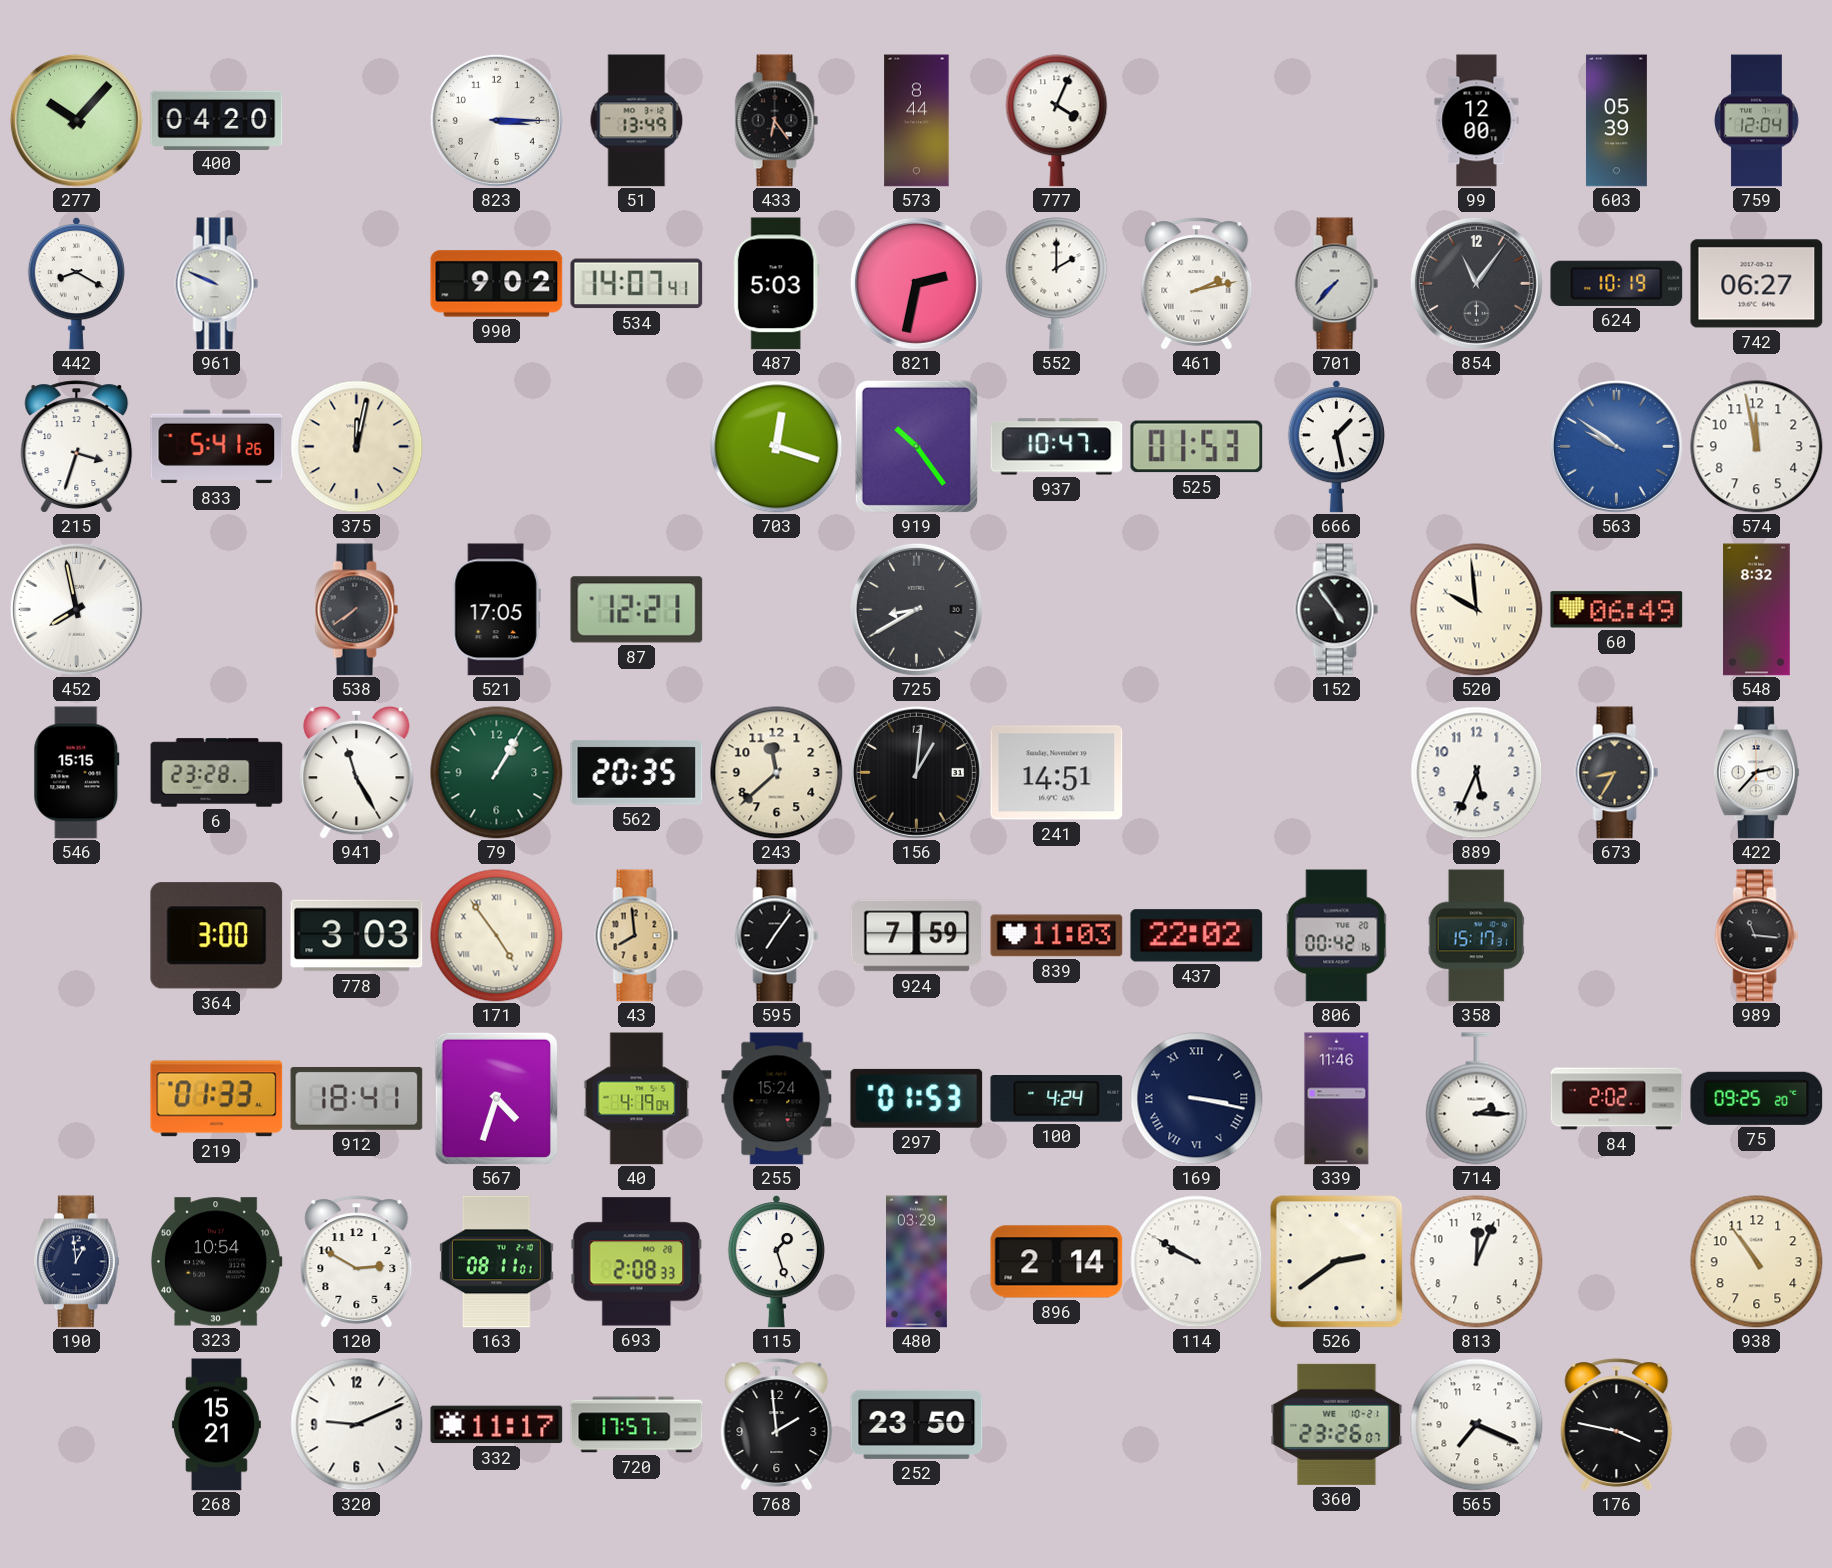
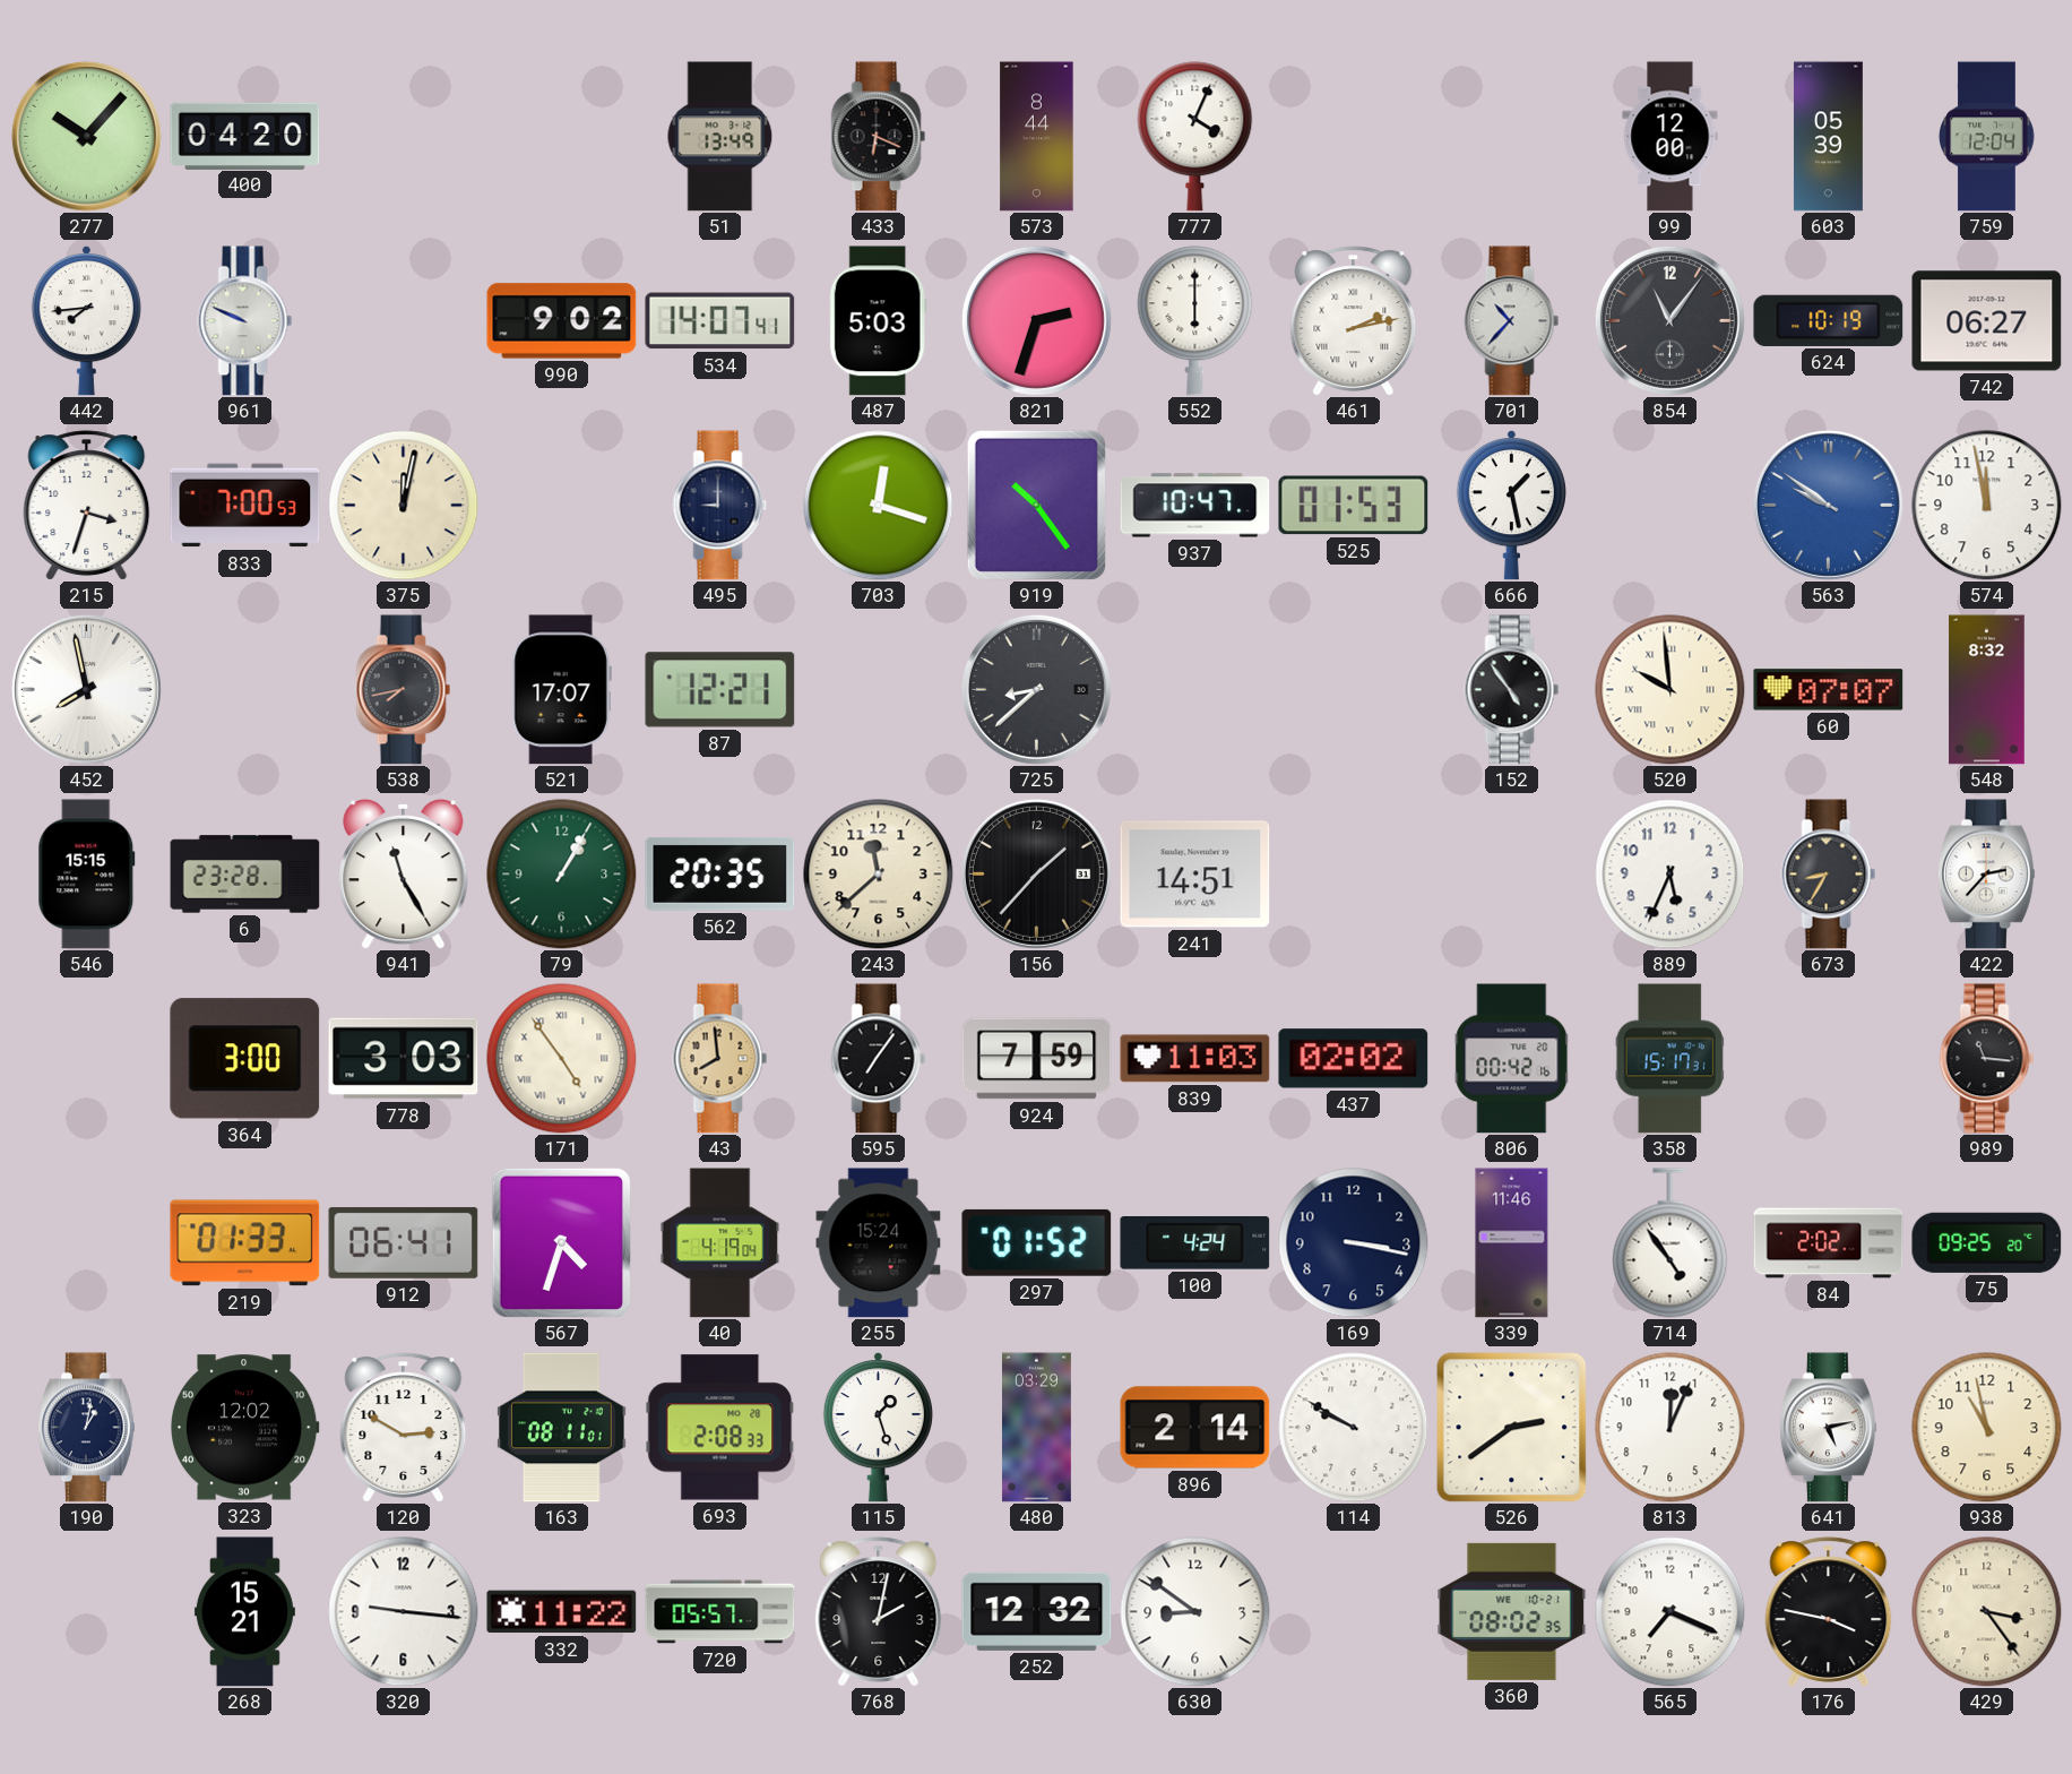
823: 3:15 -> none
433: 6:24 -> 6:19
442: 8:20 -> 7:44
821: 2:32 -> 2:33
552: 2:00 -> 6:00
701: 7:37 -> 10:37
833: 5:41 -> 7:00
495: none -> 9:00
538: 7:39 -> 7:43
521: 17:05 -> 17:07
725: 8:40 -> 8:38
60: 06:49 -> 07:07
156: 1:01 -> 1:37
437: 22:02 -> 02:02
912: 18:41 -> 06:41
297: 01:53 -> 01:52
169 numerals: Roman -> Arabic
714: 2:15 -> 4:54
190: 12:59 -> 1:02
323: 10:54 -> 12:02
641: none -> 5:13
938: 10:54 -> 10:58
320: 9:11 -> 9:16
332: 11:17 -> 11:22
720: 17:57 -> 05:57
768: 1:59 -> 2:02
252: 23:50 -> 12:32
630: none -> 8:51
360: 23:26 -> 08:02
429: none -> 3:24
